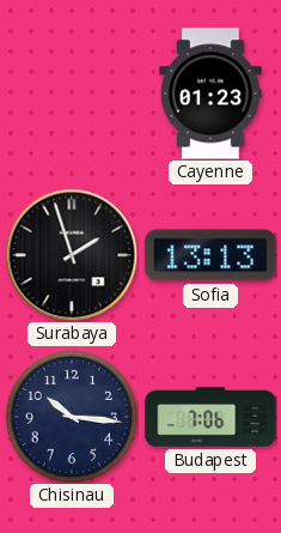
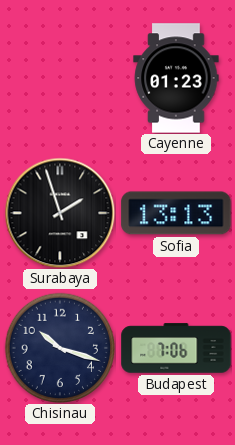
Chisinau: 10:16 -> 10:18
